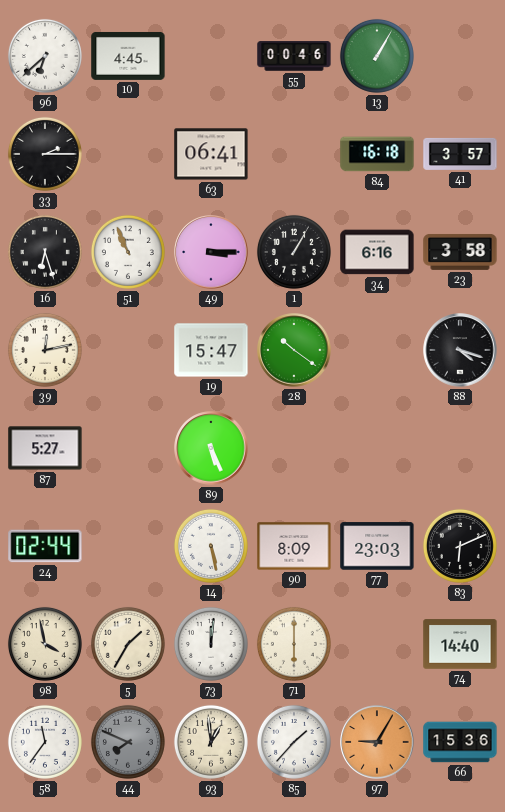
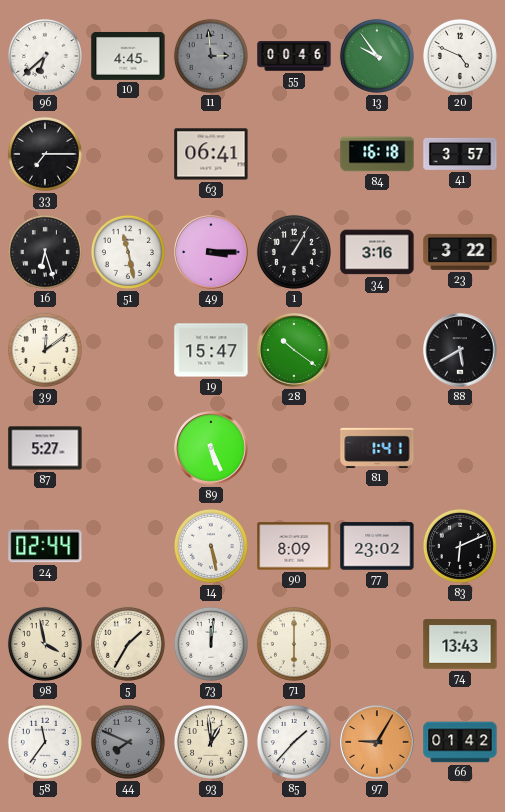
11: none -> 2:59
13: 1:05 -> 9:54
20: none -> 4:49
33: 2:15 -> 7:15
51: 10:56 -> 11:28
34: 6:16 -> 3:16
23: 3:58 -> 3:22
39: 12:13 -> 12:09
88: 4:18 -> 5:40
81: none -> 1:41
77: 23:03 -> 23:02
74: 14:40 -> 13:43
66: 15:36 -> 01:42
